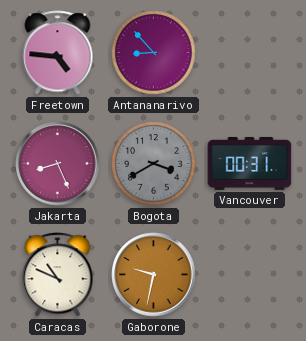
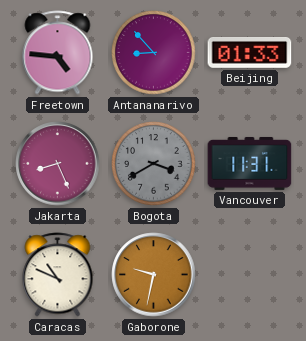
Beijing: none -> 01:33
Vancouver: 00:31 -> 11:31
